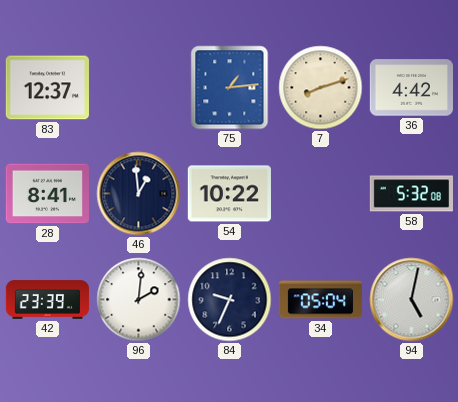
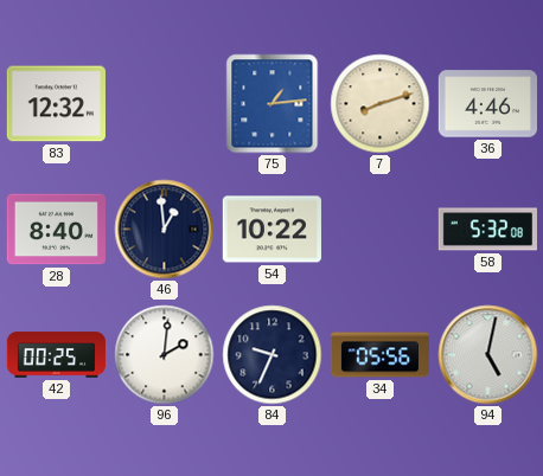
83: 12:37 -> 12:32
36: 4:42 -> 4:46
28: 8:41 -> 8:40
42: 23:39 -> 00:25
34: 05:04 -> 05:56
